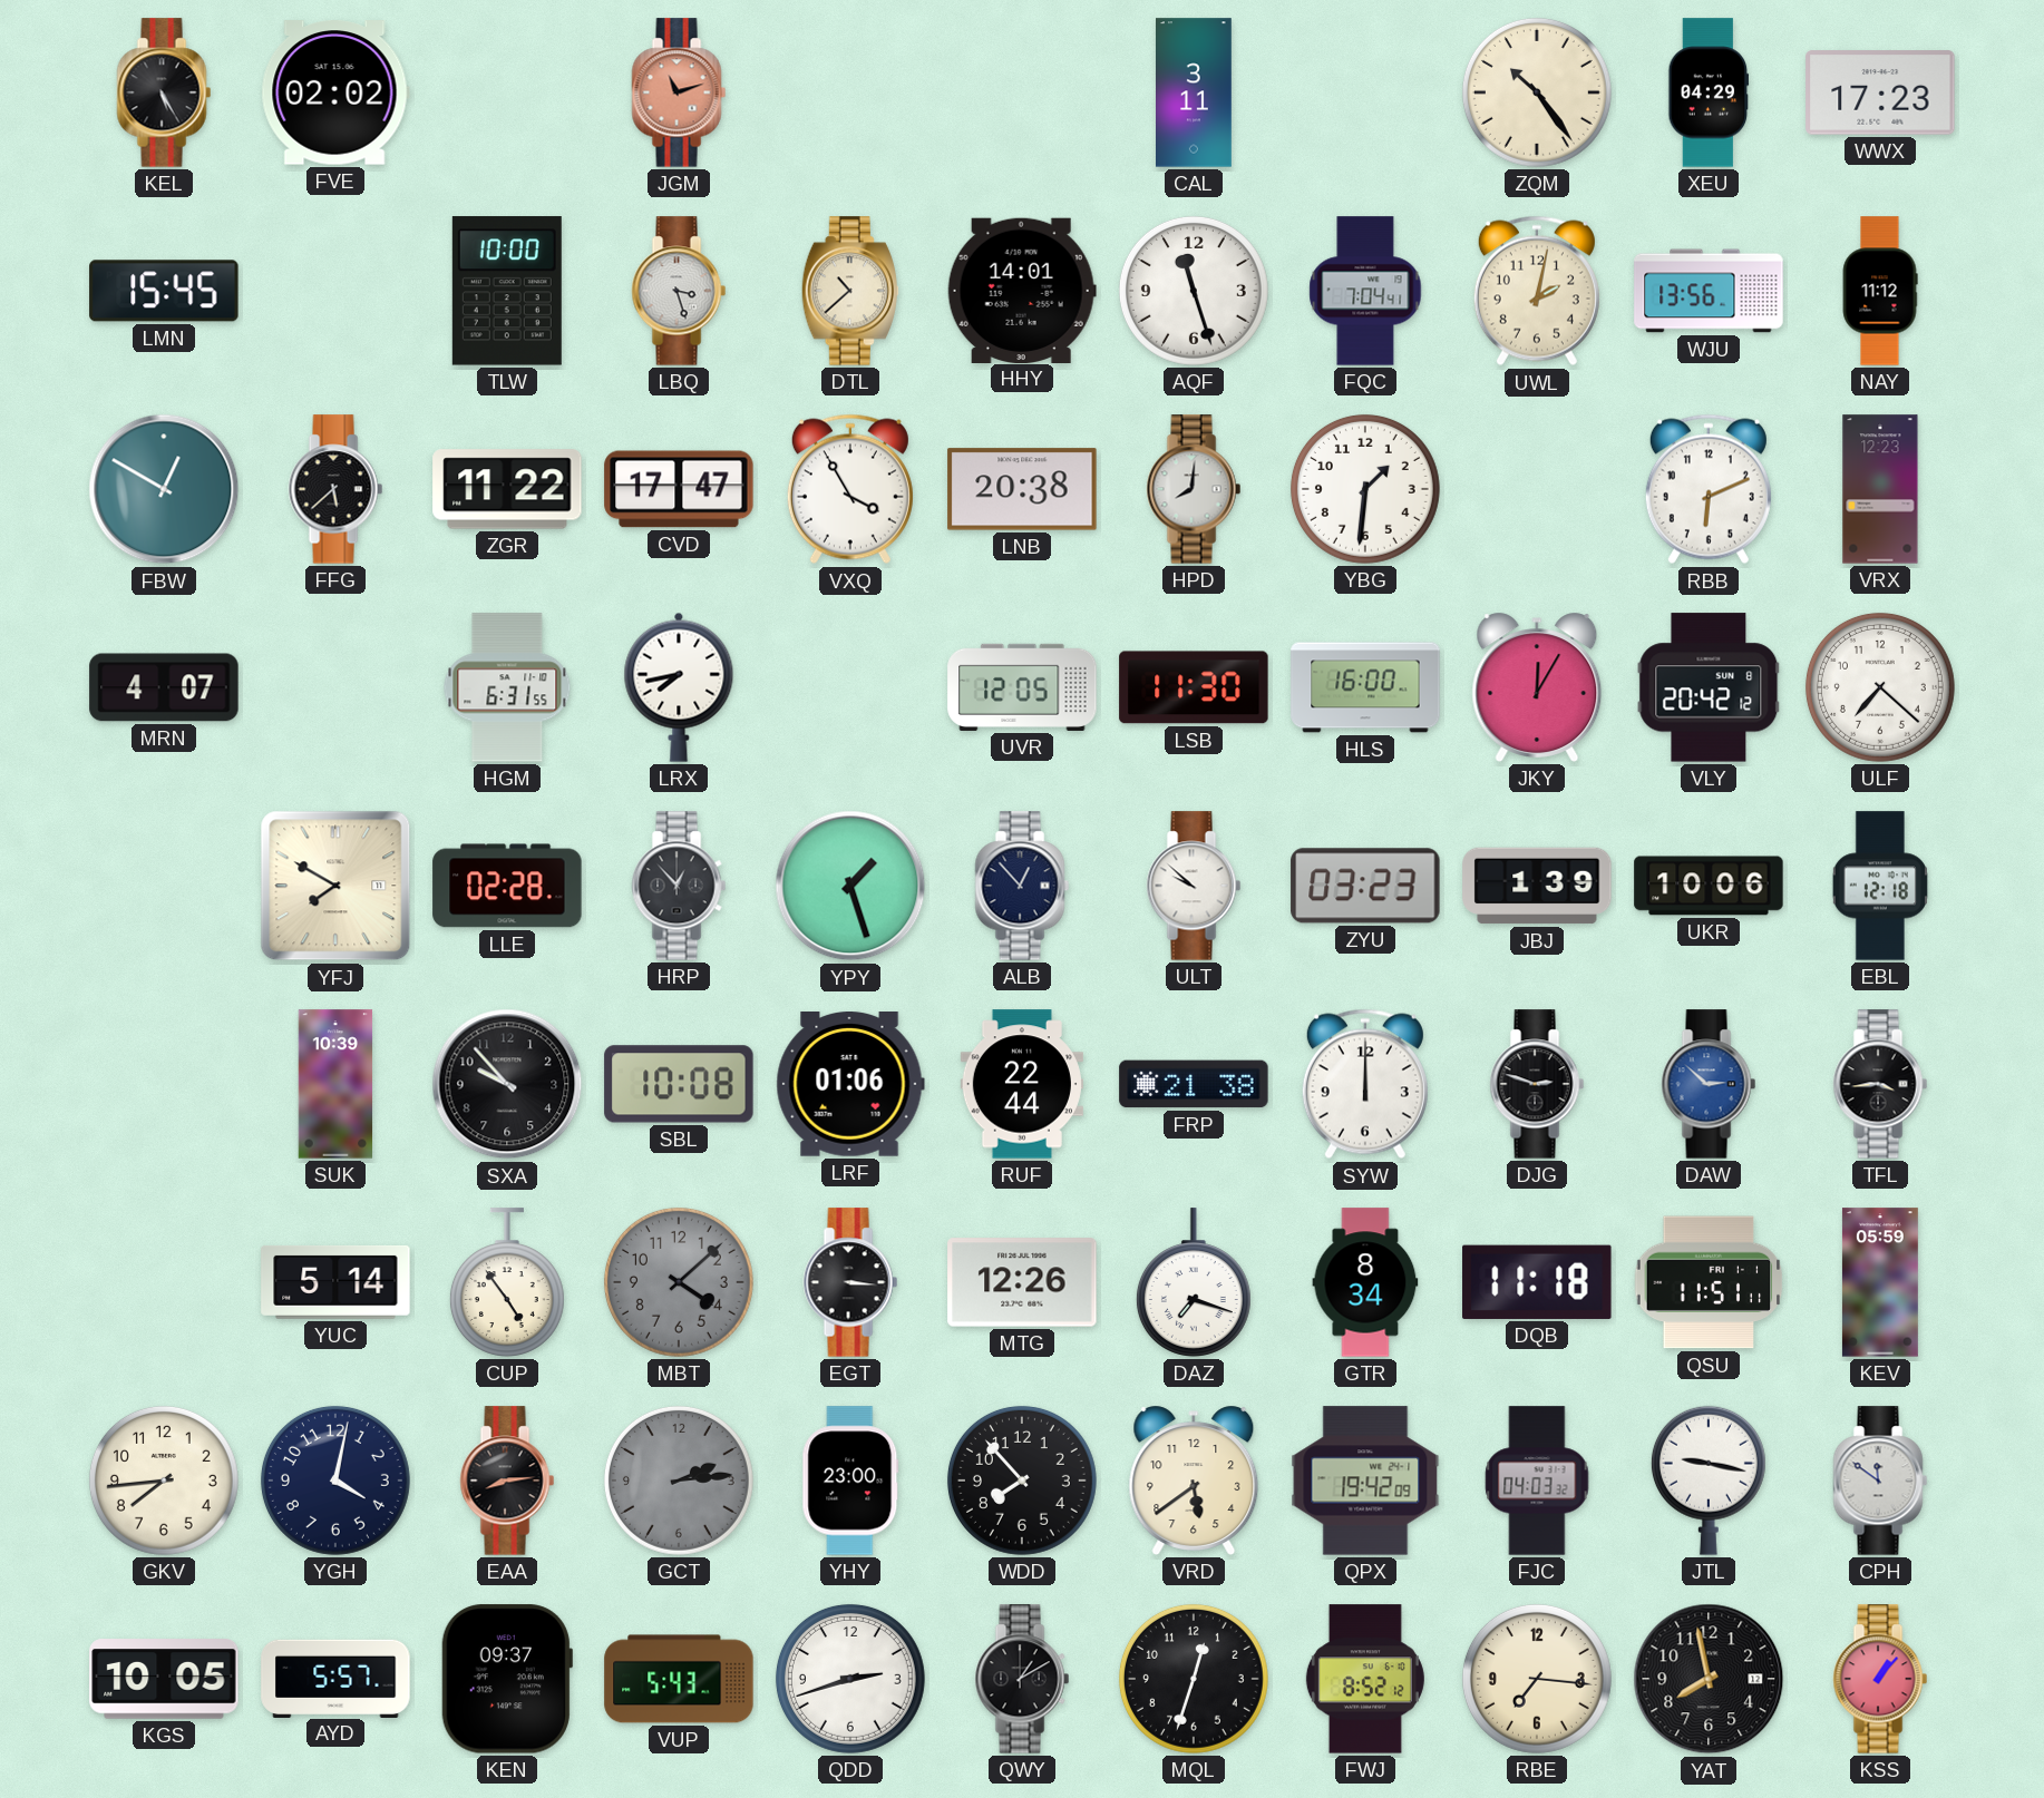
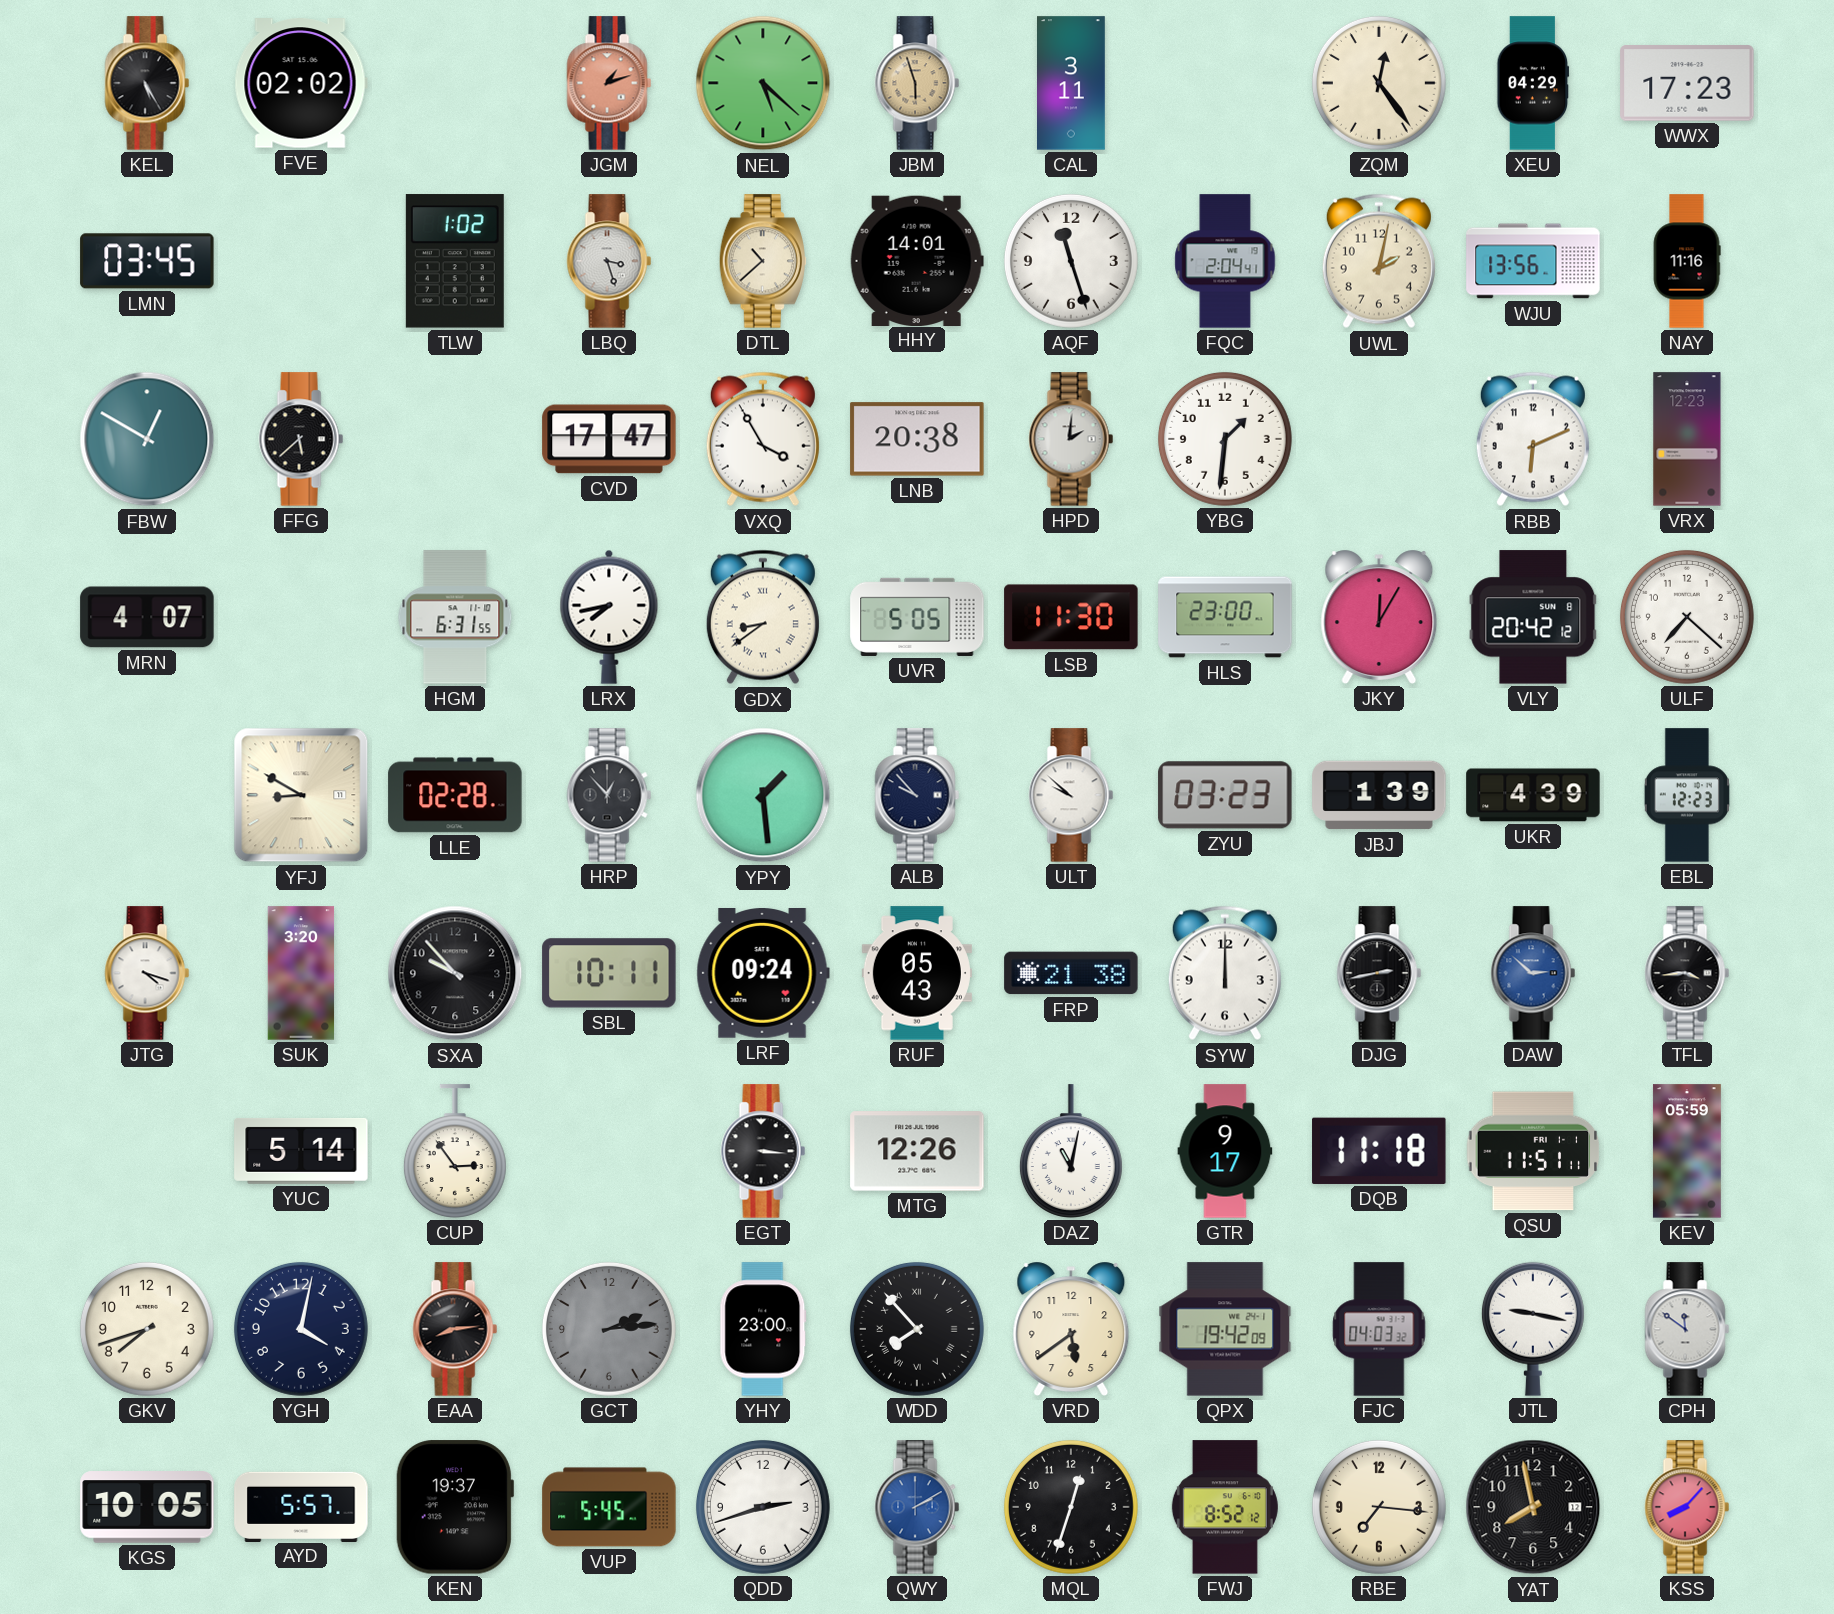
JGM: 11:12 -> 1:12
NEL: none -> 5:22
JBM: none -> 5:57
ZQM: 10:24 -> 12:24
LMN: 15:45 -> 03:45
TLW: 10:00 -> 1:02
FQC: 7:04 -> 2:04
NAY: 11:12 -> 11:16
ZGR: 11:22 -> none
HPD: 8:01 -> 2:01
GDX: none -> 8:39
UVR: 12:05 -> 5:05
HLS: 16:00 -> 23:00
YFJ: 7:50 -> 8:50
YPY: 1:27 -> 1:29
ALB: 12:53 -> 9:53
UKR: 10:06 -> 4:39
EBL: 12:18 -> 12:23
JTG: none -> 4:18
SUK: 10:39 -> 3:20
SBL: 10:08 -> 10:11
LRF: 01:06 -> 09:24
RUF: 22:44 -> 05:43
DJG: 2:48 -> 2:43
CUP: 4:54 -> 2:54
MBT: 4:08 -> none
DAZ: 7:18 -> 11:02
GTR: 8:34 -> 9:17
GKV: 7:44 -> 7:42
WDD numerals: Arabic -> Roman
KEN: 09:37 -> 19:37
VUP: 5:43 -> 5:45
QWY: 1:10 -> 2:10
QWY dial: black -> blue
KSS: 1:07 -> 8:07
